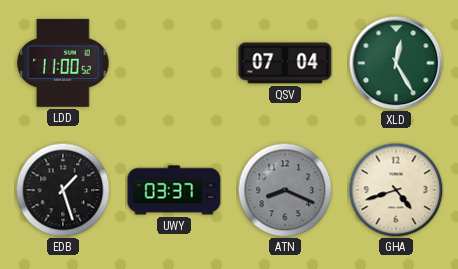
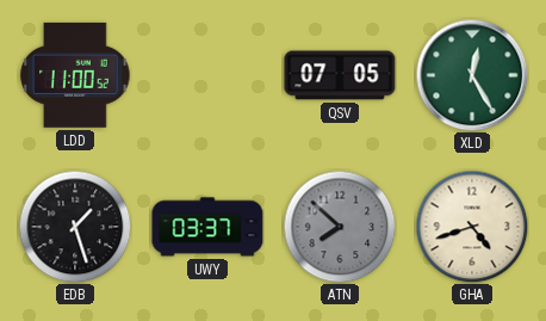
QSV: 07:04 -> 07:05
ATN: 8:19 -> 7:52
